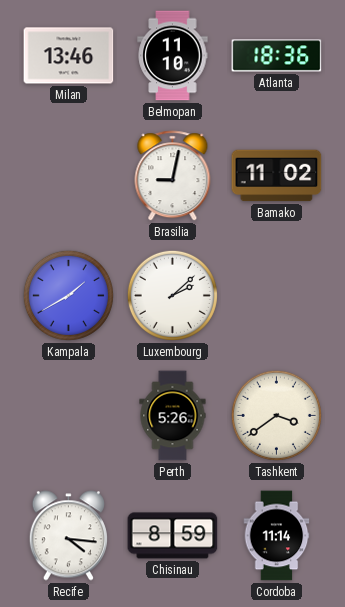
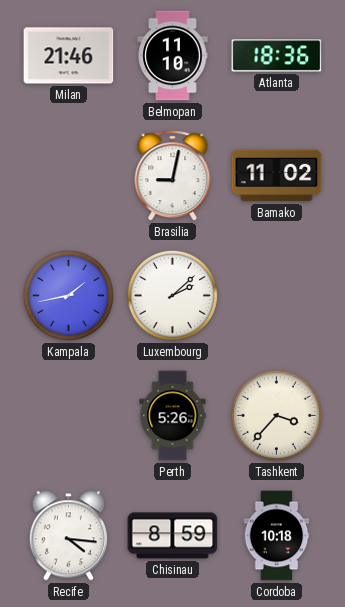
Milan: 13:46 -> 21:46
Kampala: 1:40 -> 1:43
Tashkent: 3:39 -> 3:37
Cordoba: 11:14 -> 10:18
